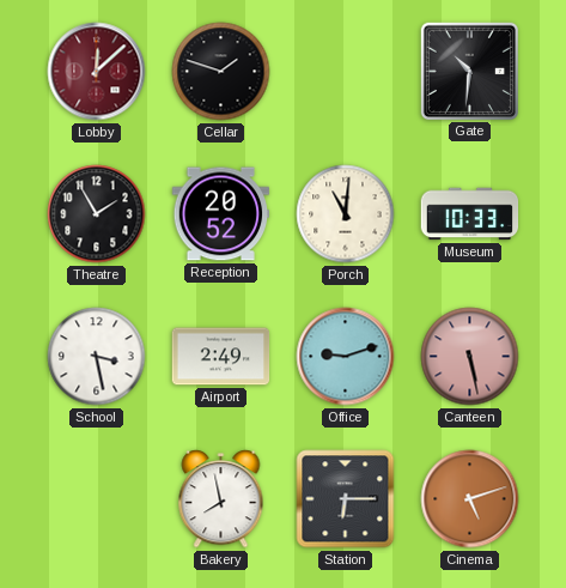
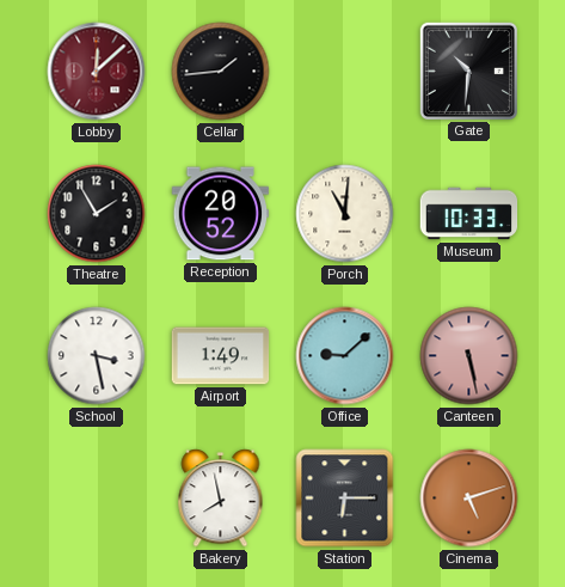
Cellar: 1:48 -> 1:44
Airport: 2:49 -> 1:49
Office: 9:12 -> 9:08
